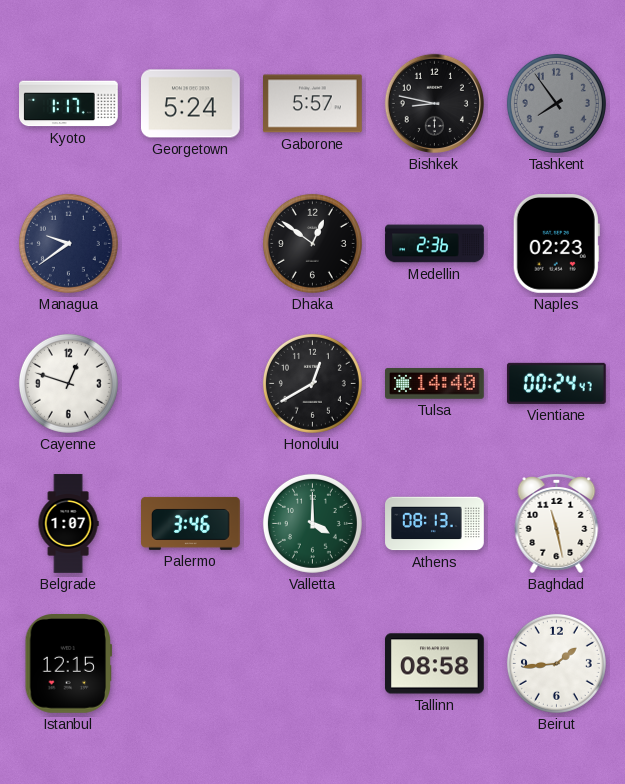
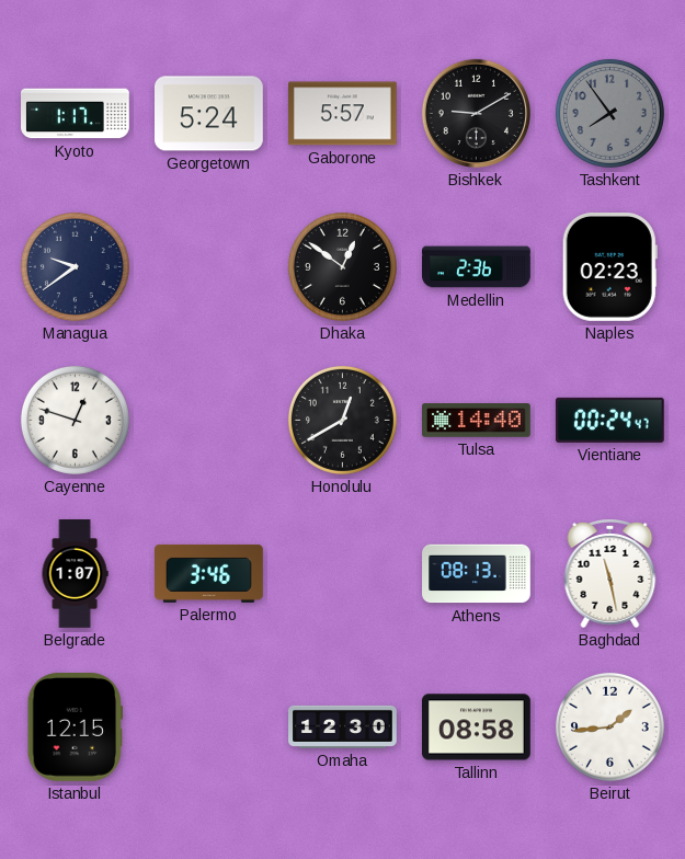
Bishkek: 8:47 -> 9:10
Valletta: 4:00 -> none
Omaha: none -> 12:30
